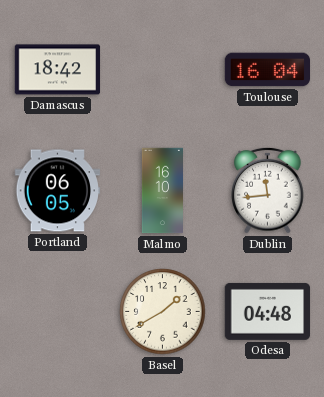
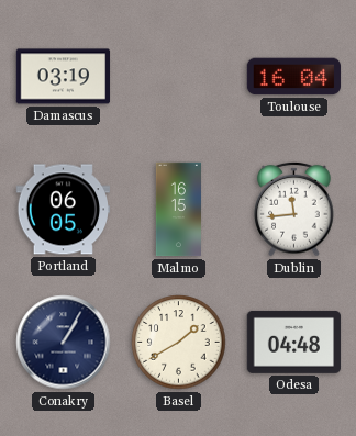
Damascus: 18:42 -> 03:19
Malmo: 16:10 -> 16:15
Conakry: none -> 1:05
